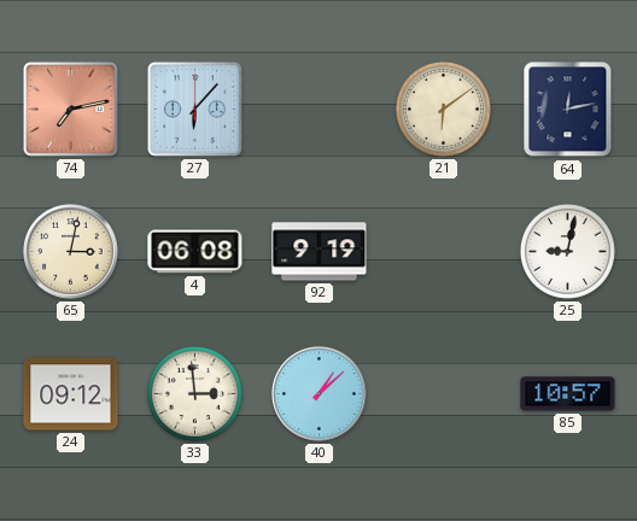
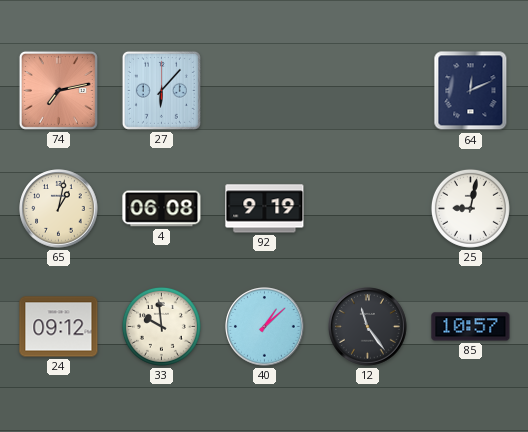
21: 6:09 -> none
64: 12:13 -> 12:11
65: 3:02 -> 1:02
33: 2:59 -> 9:59
12: none -> 11:24
